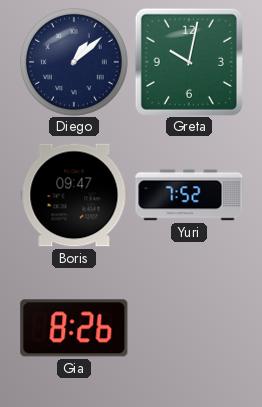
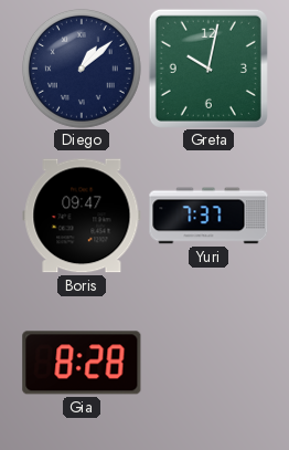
Yuri: 7:52 -> 7:37
Gia: 8:26 -> 8:28
